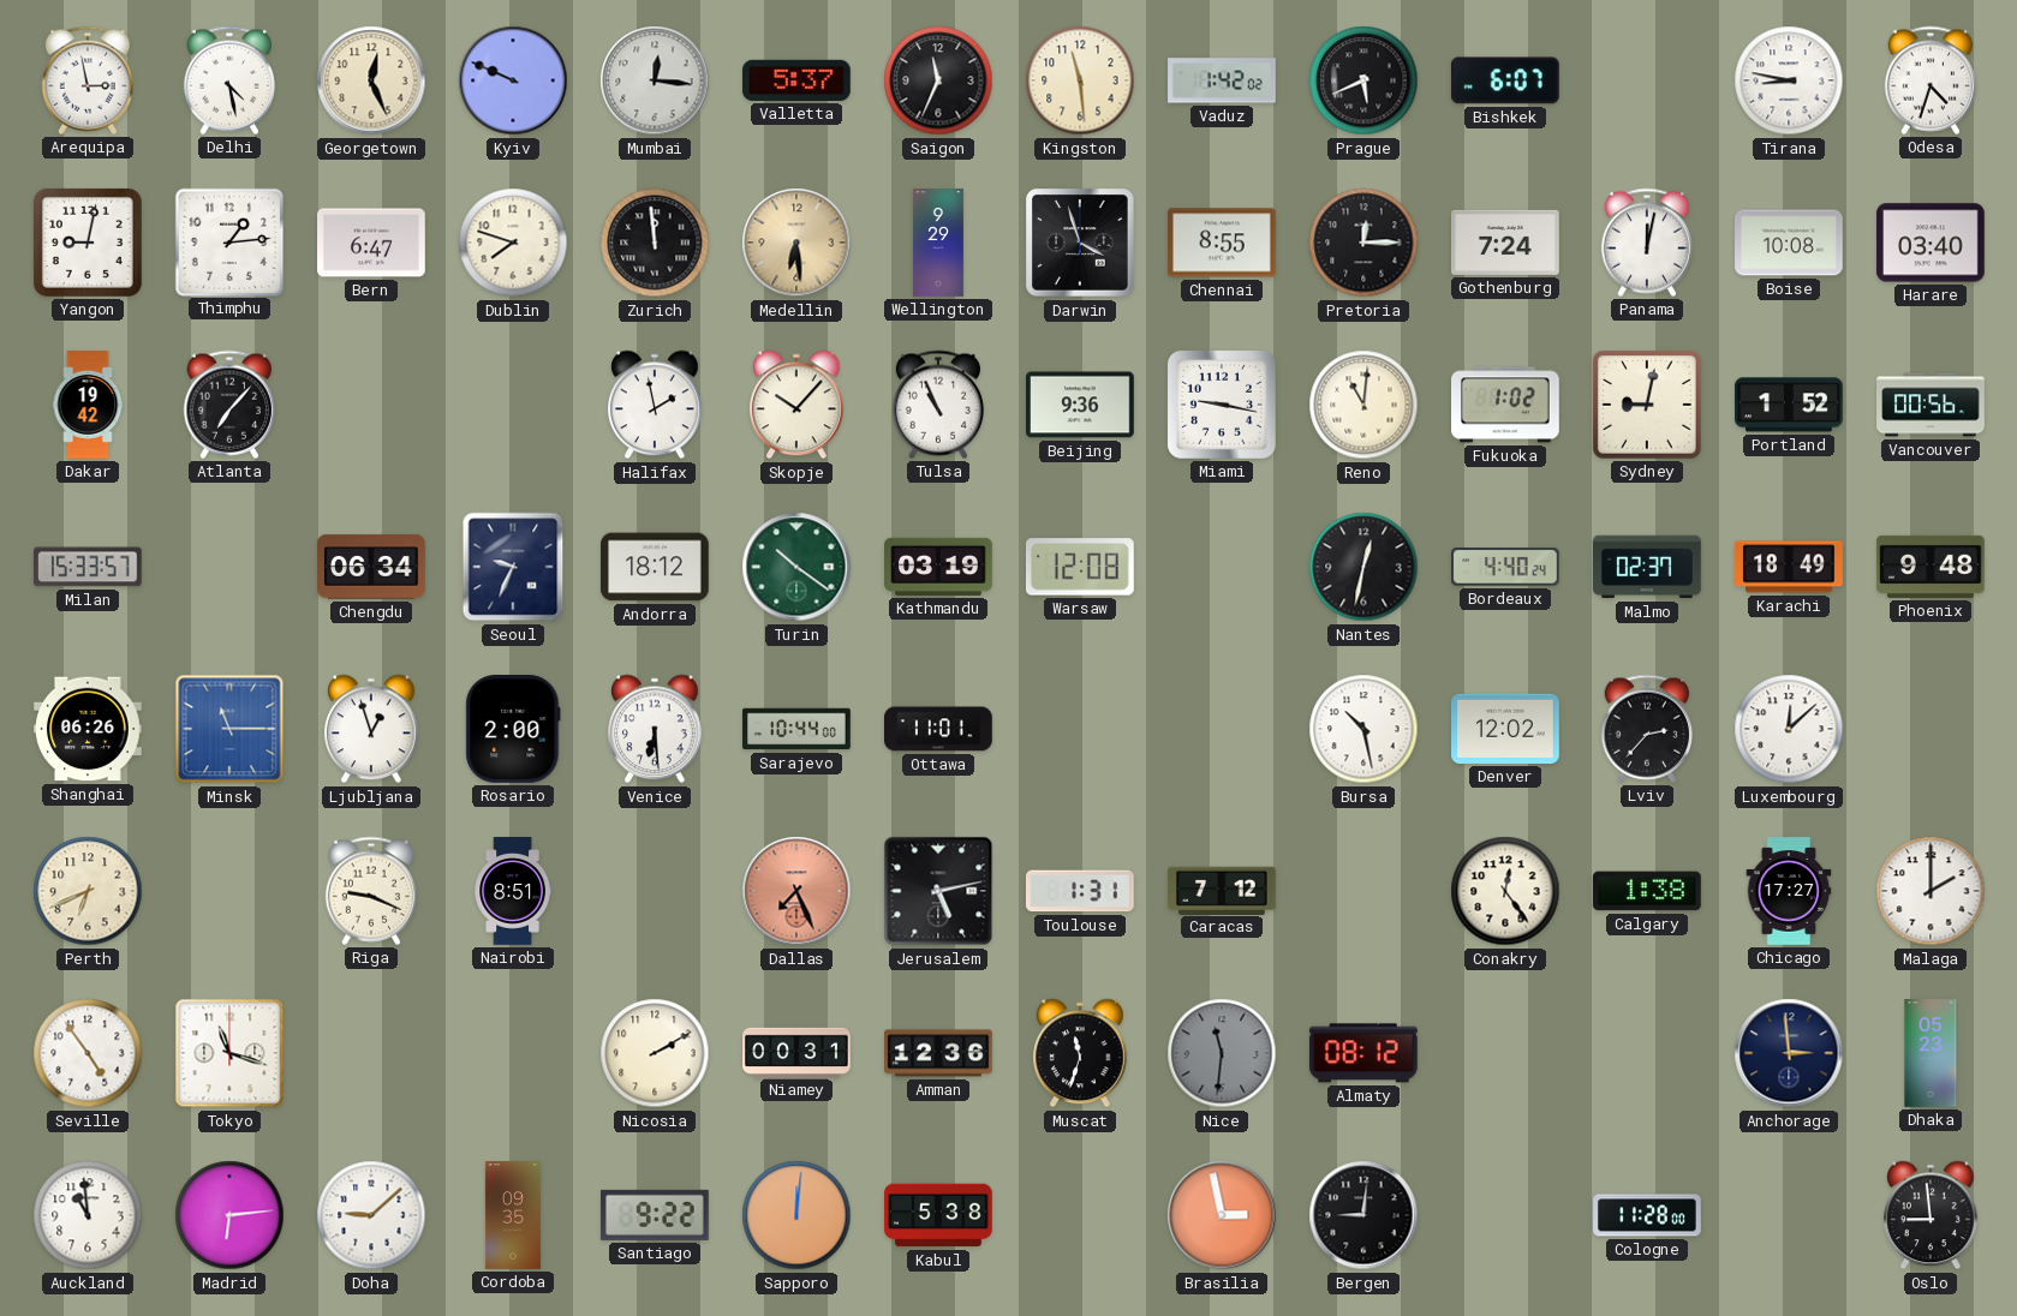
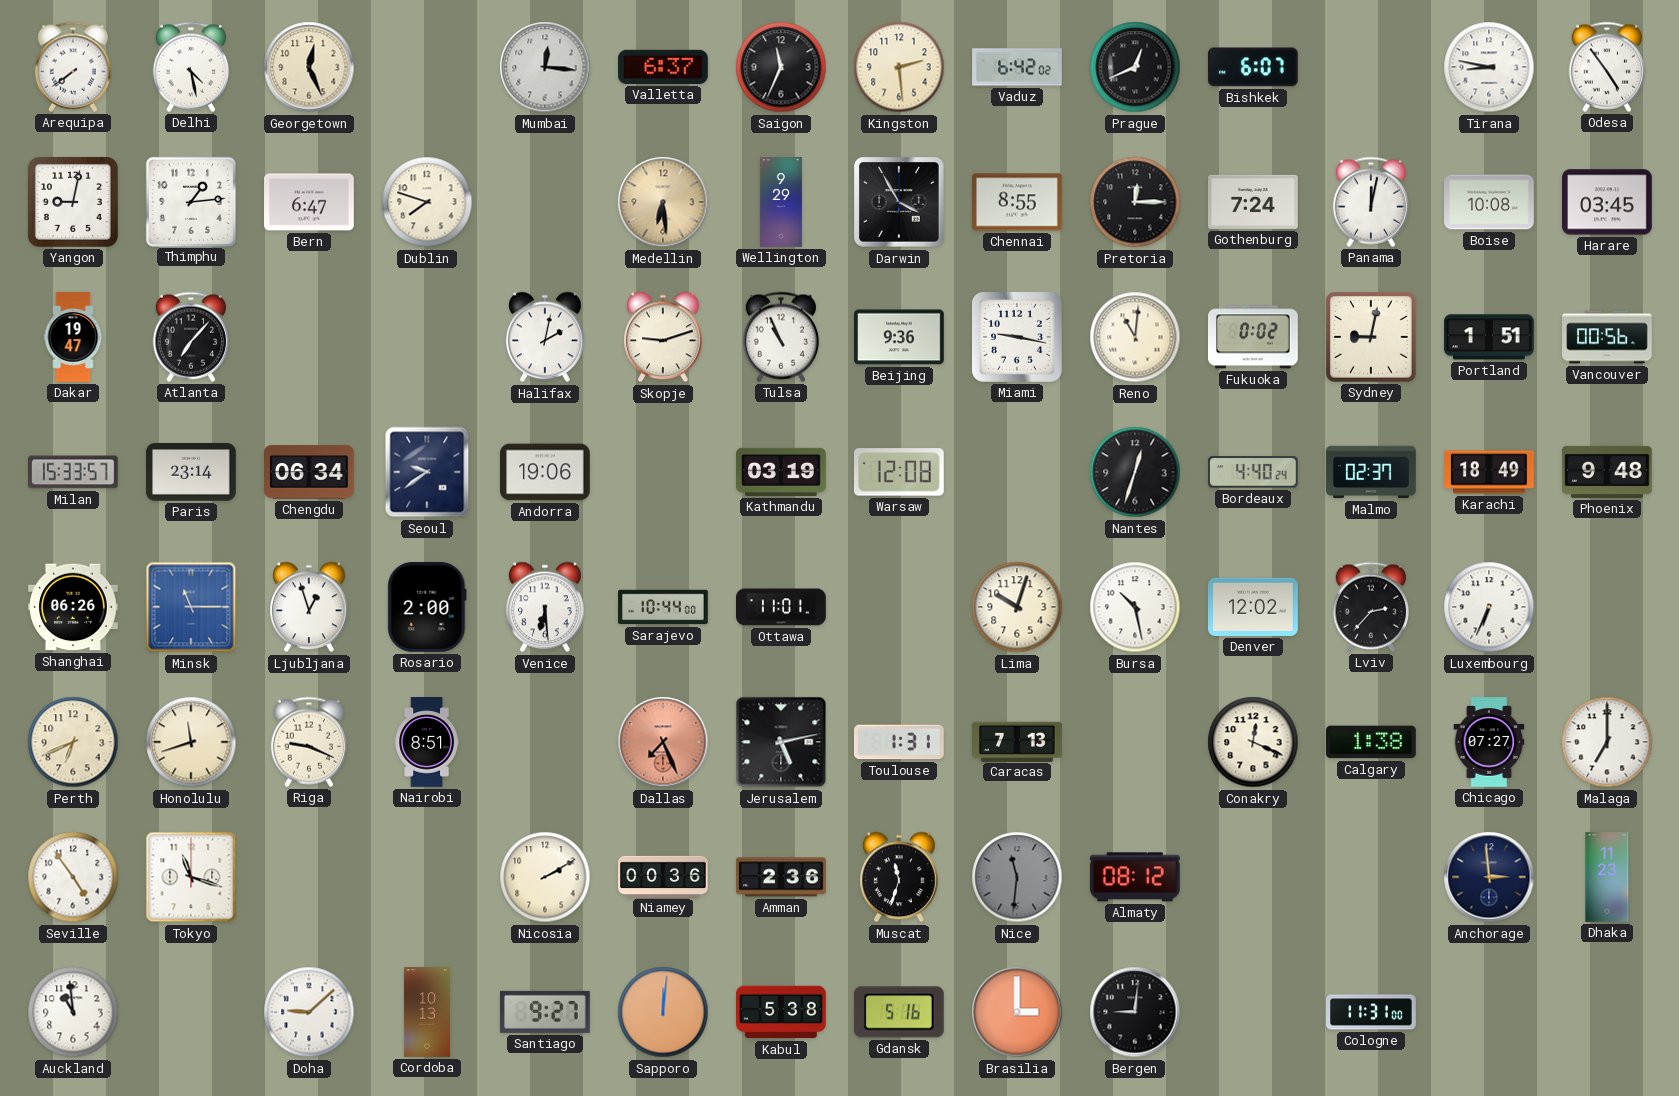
Arequipa: 2:58 -> 7:39
Kyiv: 9:49 -> none
Valletta: 5:37 -> 6:37
Kingston: 11:29 -> 2:29
Vaduz: 1:42 -> 6:42
Prague: 5:41 -> 12:41
Odesa: 4:33 -> 4:54
Zurich: 11:59 -> none
Darwin: 3:57 -> 3:55
Harare: 03:40 -> 03:45
Dakar: 19:42 -> 19:47
Halifax: 1:58 -> 2:02
Skopje: 10:07 -> 9:12
Fukuoka: 1:02 -> 0:02
Portland: 1:52 -> 1:51
Paris: none -> 23:14
Seoul: 9:34 -> 9:39
Andorra: 18:12 -> 19:06
Turin: 10:21 -> none
Nantes: 12:32 -> 12:33
Lima: none -> 10:03
Luxembourg: 12:08 -> 6:34
Honolulu: none -> 11:42
Caracas: 7:12 -> 7:13
Conakry: 12:24 -> 12:19
Chicago: 17:27 -> 07:27
Malaga: 2:00 -> 7:00
Niamey: 00:31 -> 00:36
Amman: 12:36 -> 2:36
Dhaka: 05:23 -> 11:23
Madrid: 6:14 -> none
Cordoba: 09:35 -> 10:13
Santiago: 9:22 -> 9:27
Gdansk: none -> 5:16
Brasilia: 2:58 -> 3:00
Cologne: 11:28 -> 11:31
Oslo: 8:59 -> none
